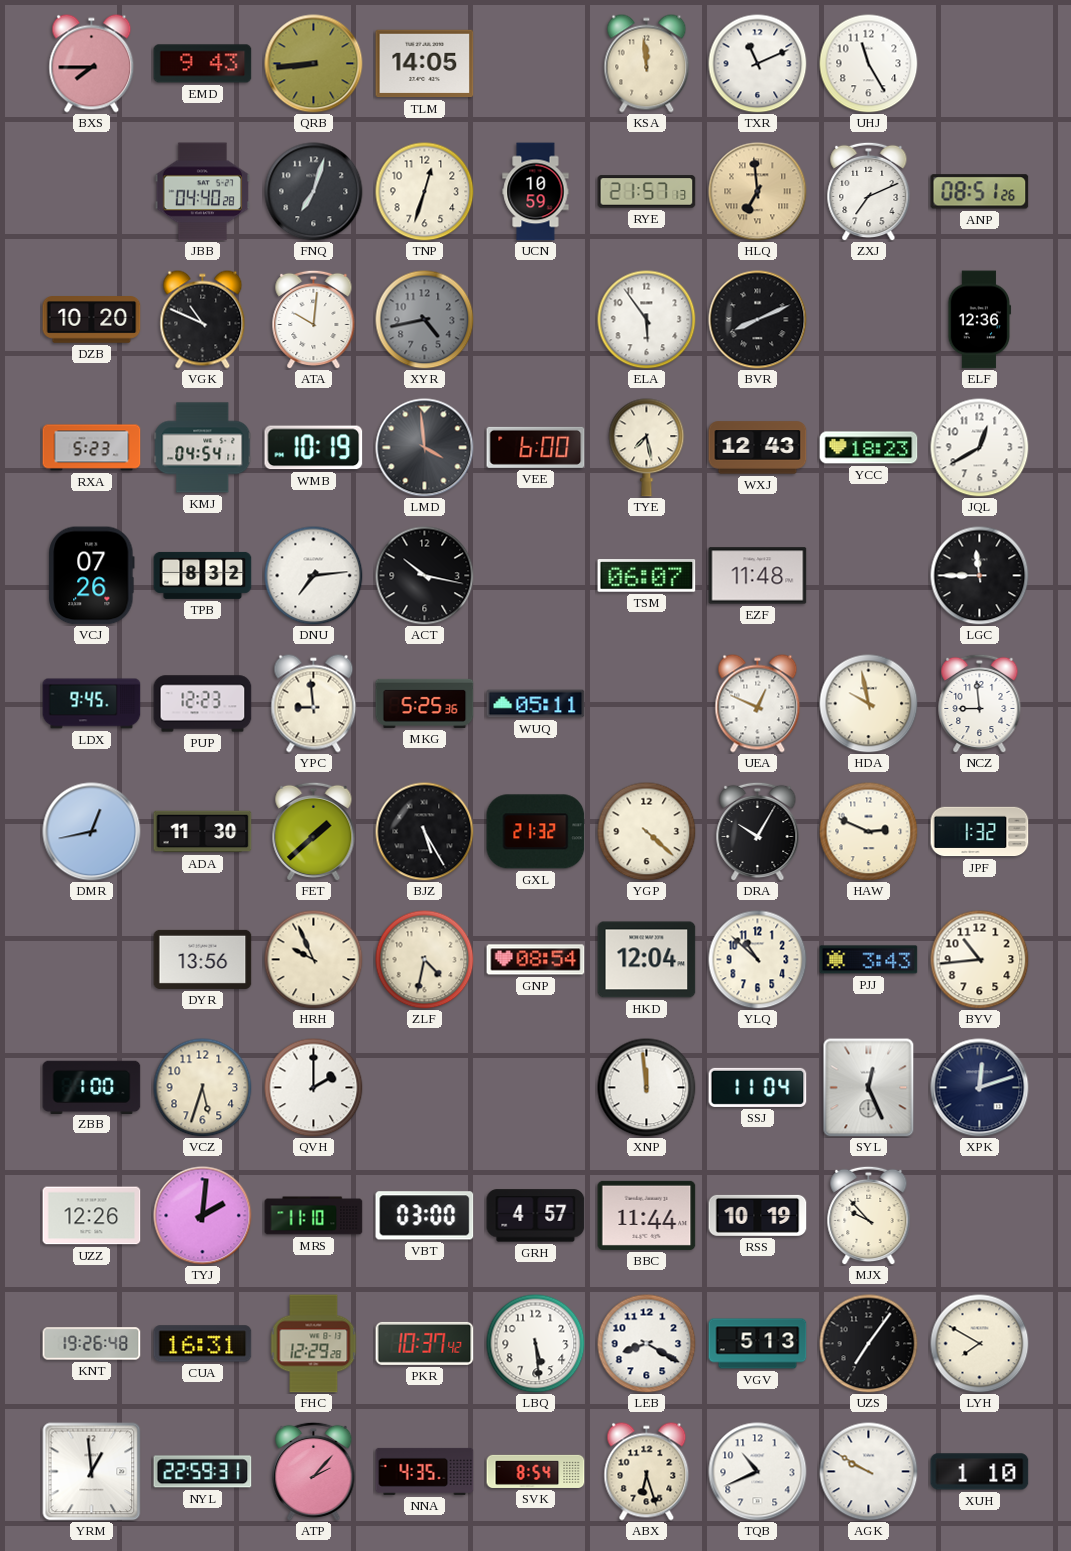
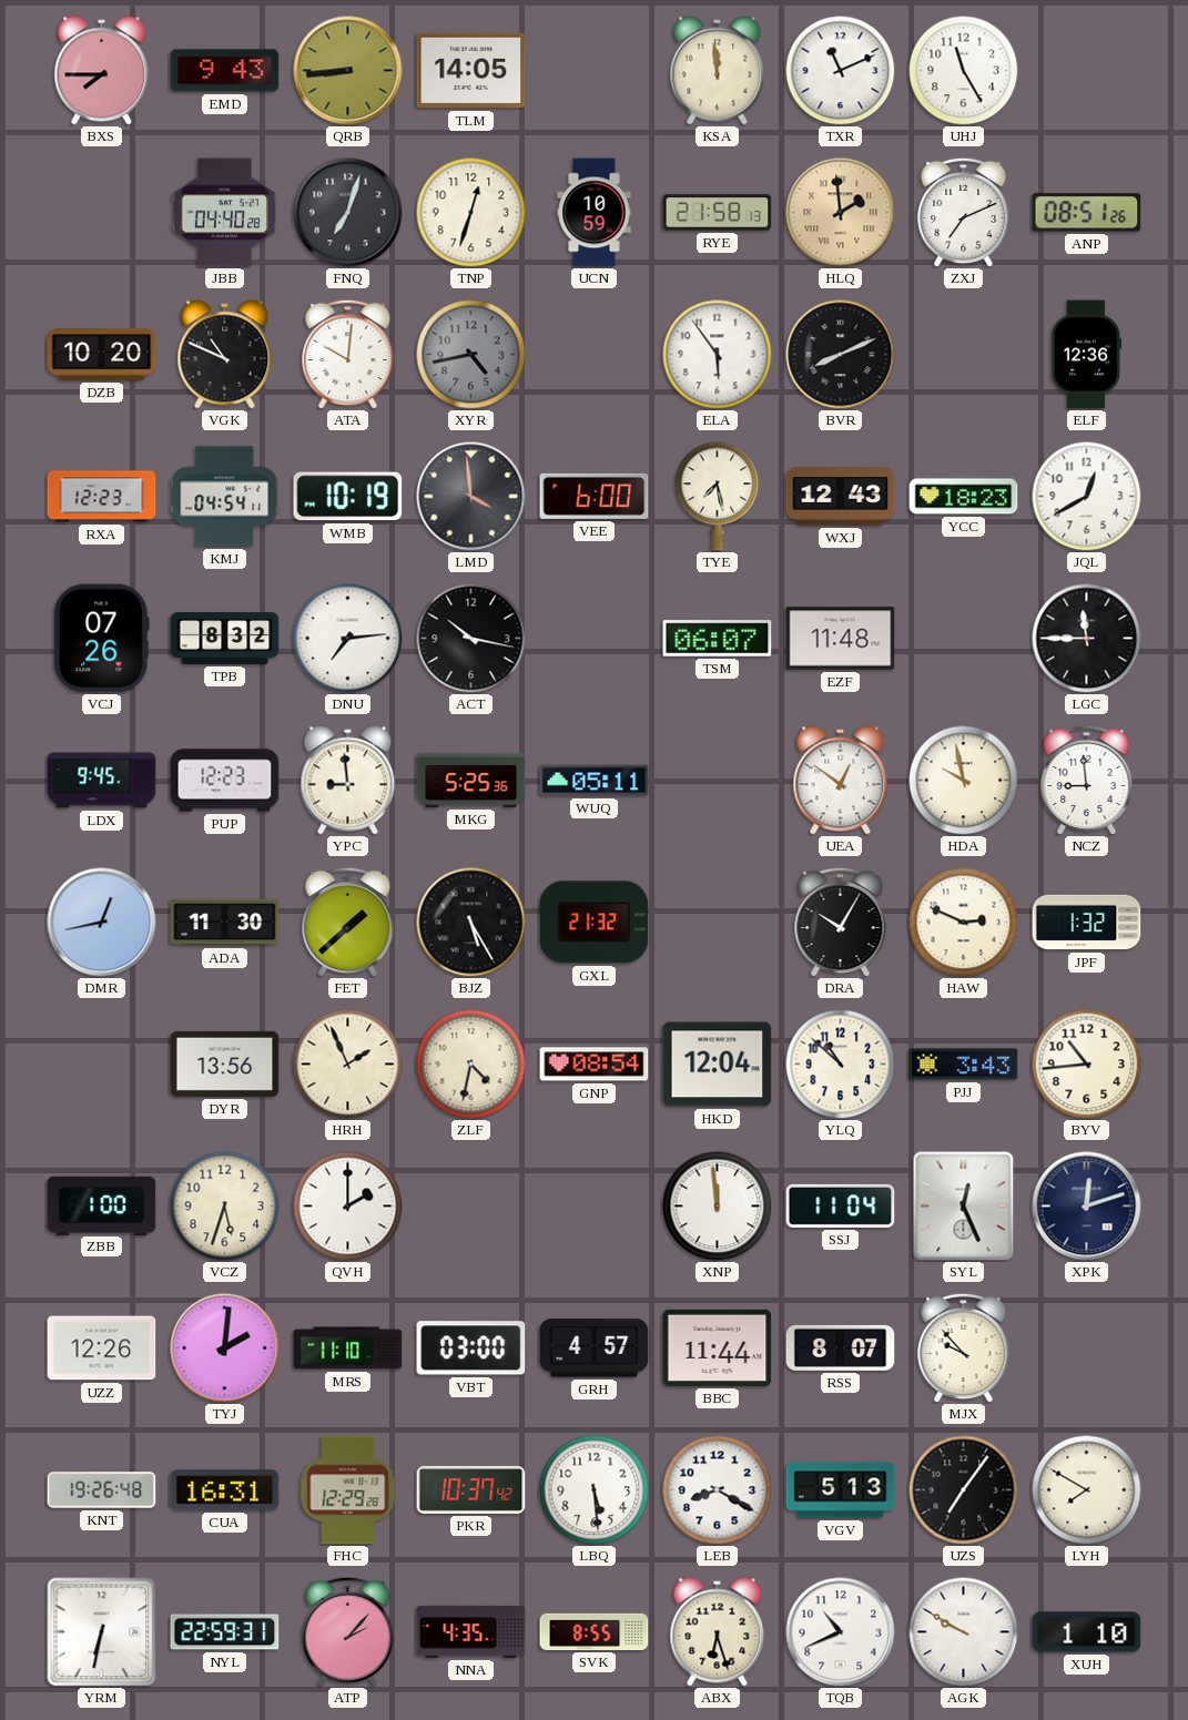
RYE: 21:57 -> 21:58
HLQ: 6:59 -> 1:59
RXA: 5:23 -> 12:23
UEA: 12:49 -> 12:51
YGP: 4:22 -> none
HRH: 9:56 -> 1:56
RSS: 10:19 -> 8:07
YRM: 12:59 -> 6:32
SVK: 8:54 -> 8:55
